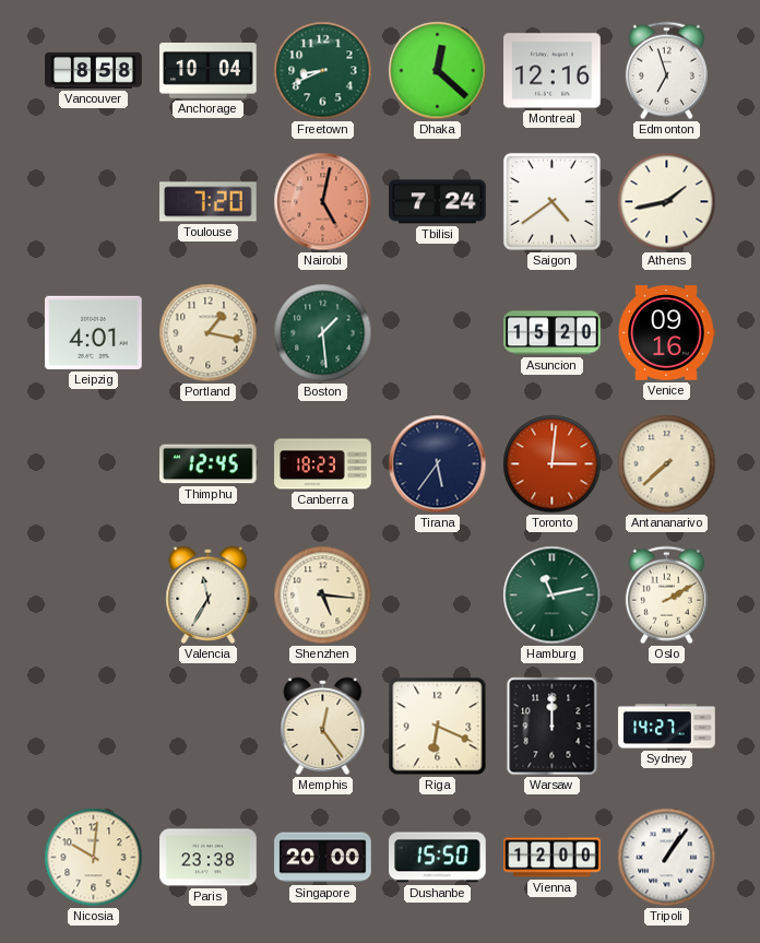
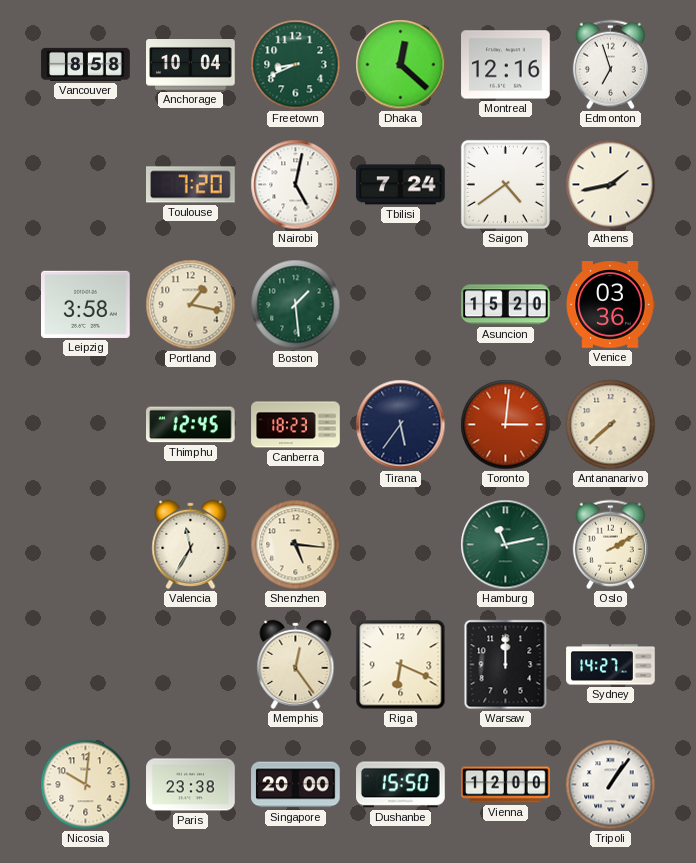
Nairobi dial: salmon -> white
Leipzig: 4:01 -> 3:58
Venice: 09:16 -> 03:36
